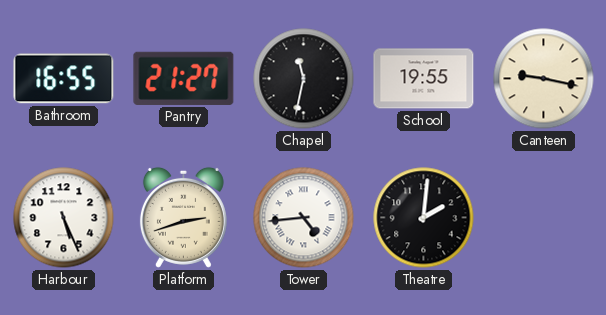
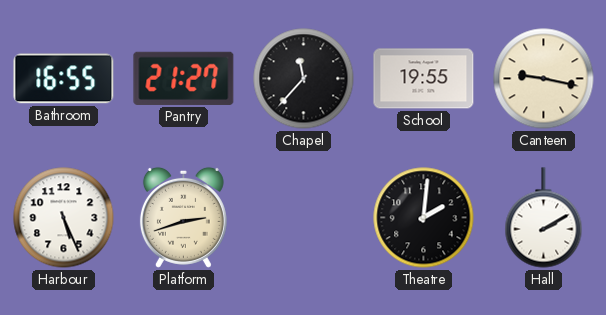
Chapel: 11:32 -> 11:37
Tower: 4:44 -> none
Hall: none -> 2:10
